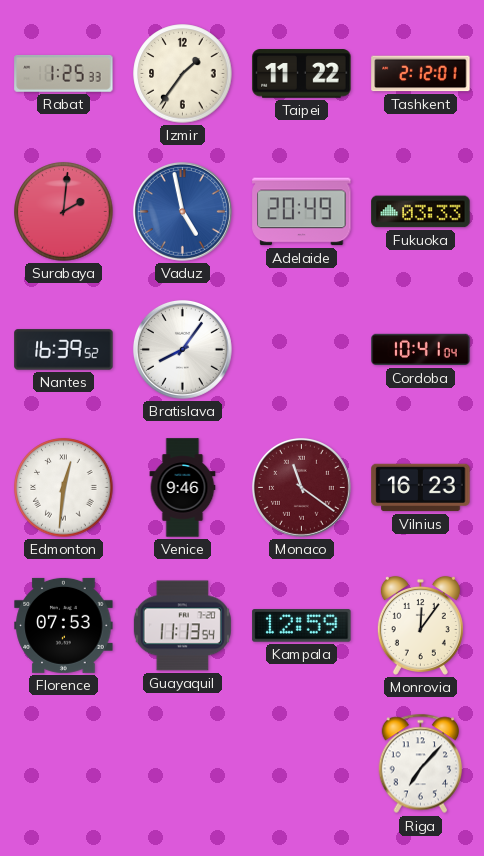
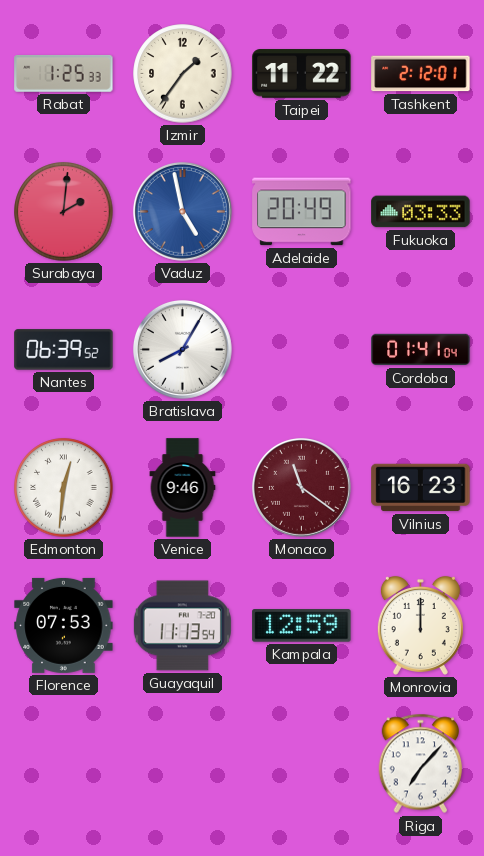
Nantes: 16:39 -> 06:39
Bratislava: 8:06 -> 8:05
Cordoba: 10:41 -> 01:41
Monrovia: 12:06 -> 12:00
